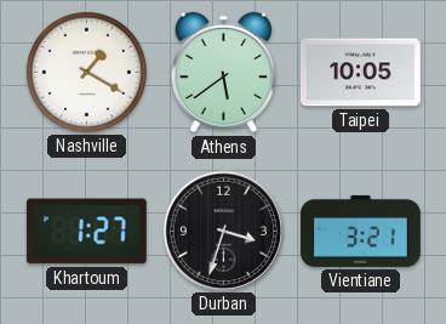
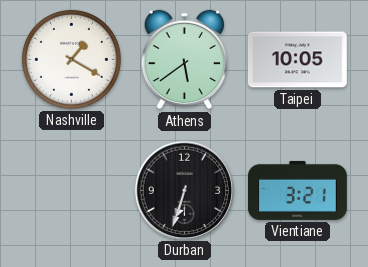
Khartoum: 1:27 -> none
Durban: 3:33 -> 6:33
